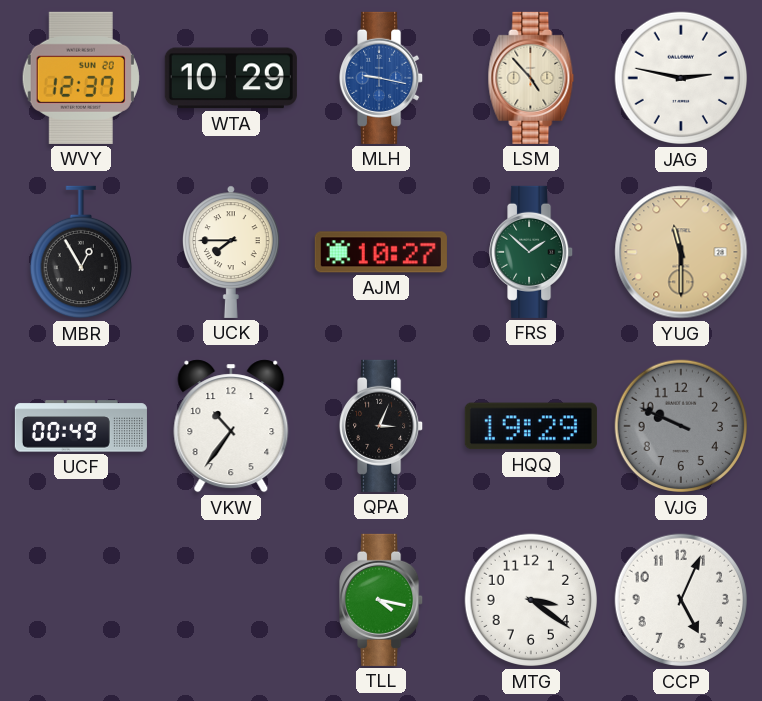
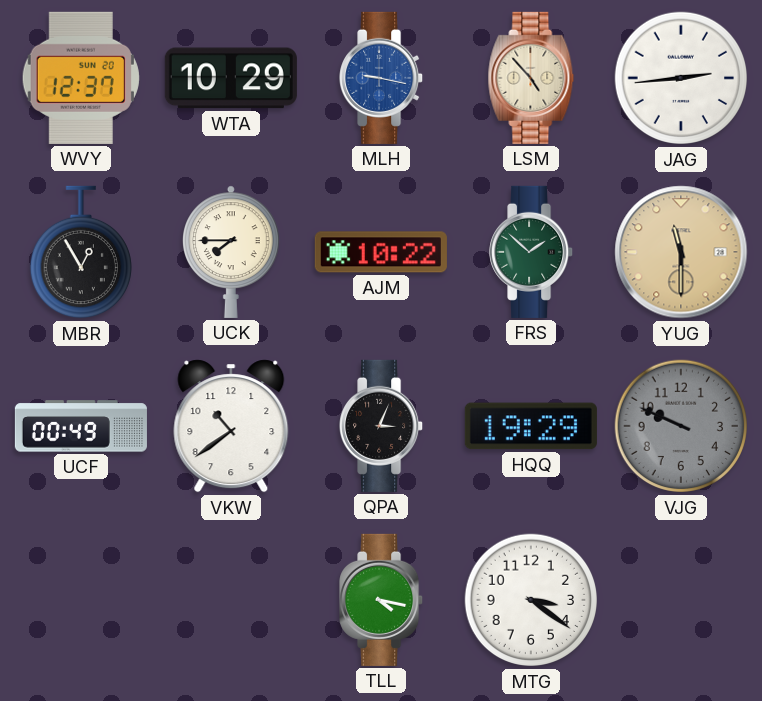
JAG: 2:47 -> 2:44
AJM: 10:27 -> 10:22
VKW: 10:36 -> 10:39
CCP: 5:04 -> none
